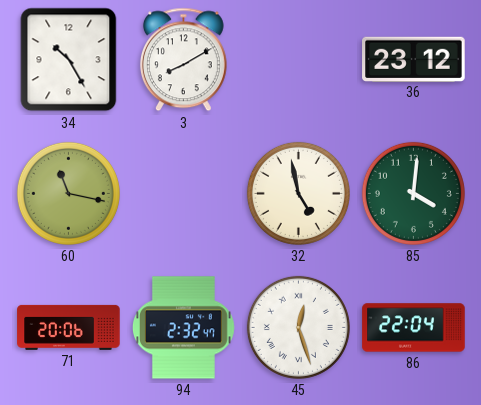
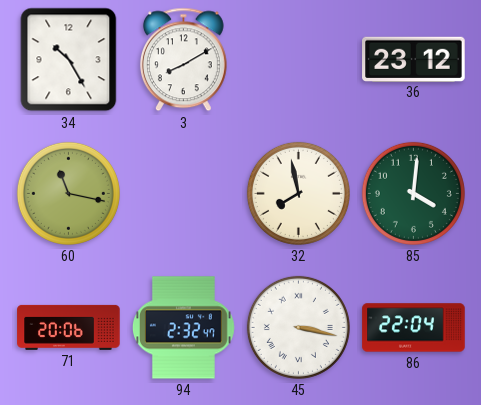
32: 4:58 -> 7:58
45: 12:27 -> 3:17
